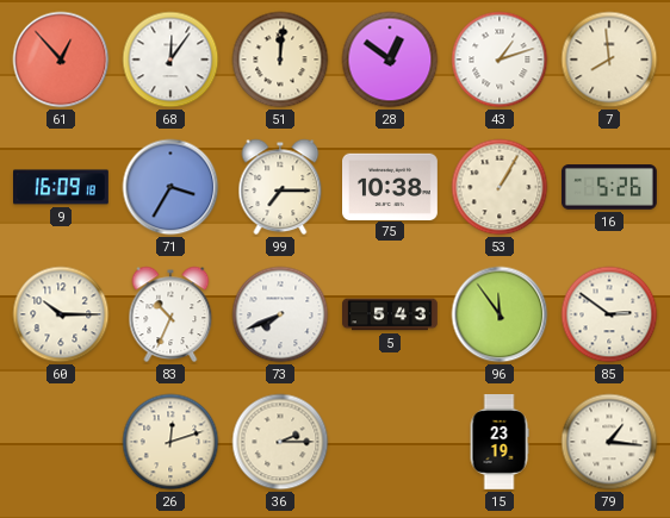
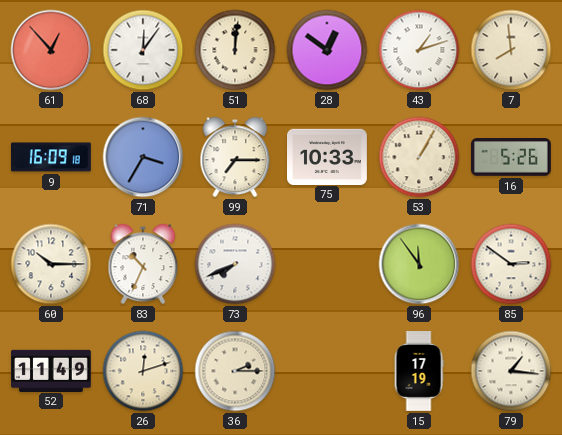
75: 10:38 -> 10:33
5: 5:43 -> none
52: none -> 11:49
15: 23:19 -> 17:19
